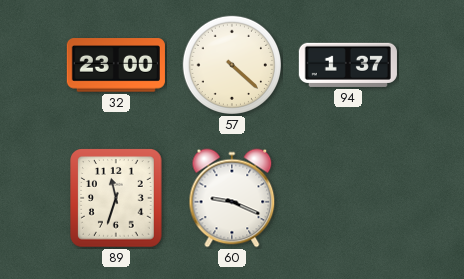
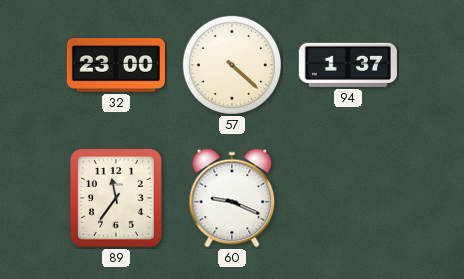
89: 11:33 -> 11:36
